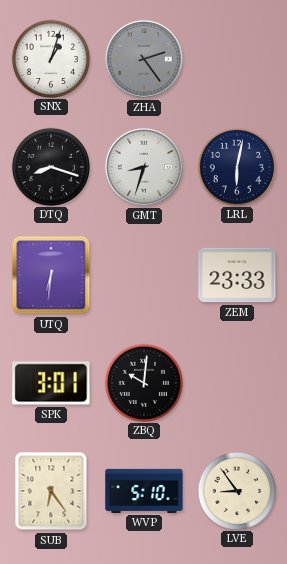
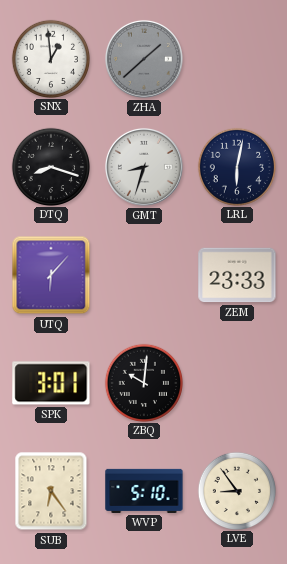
SNX: 1:03 -> 12:59
ZHA: 2:24 -> 1:38
UTQ: 6:31 -> 6:07
